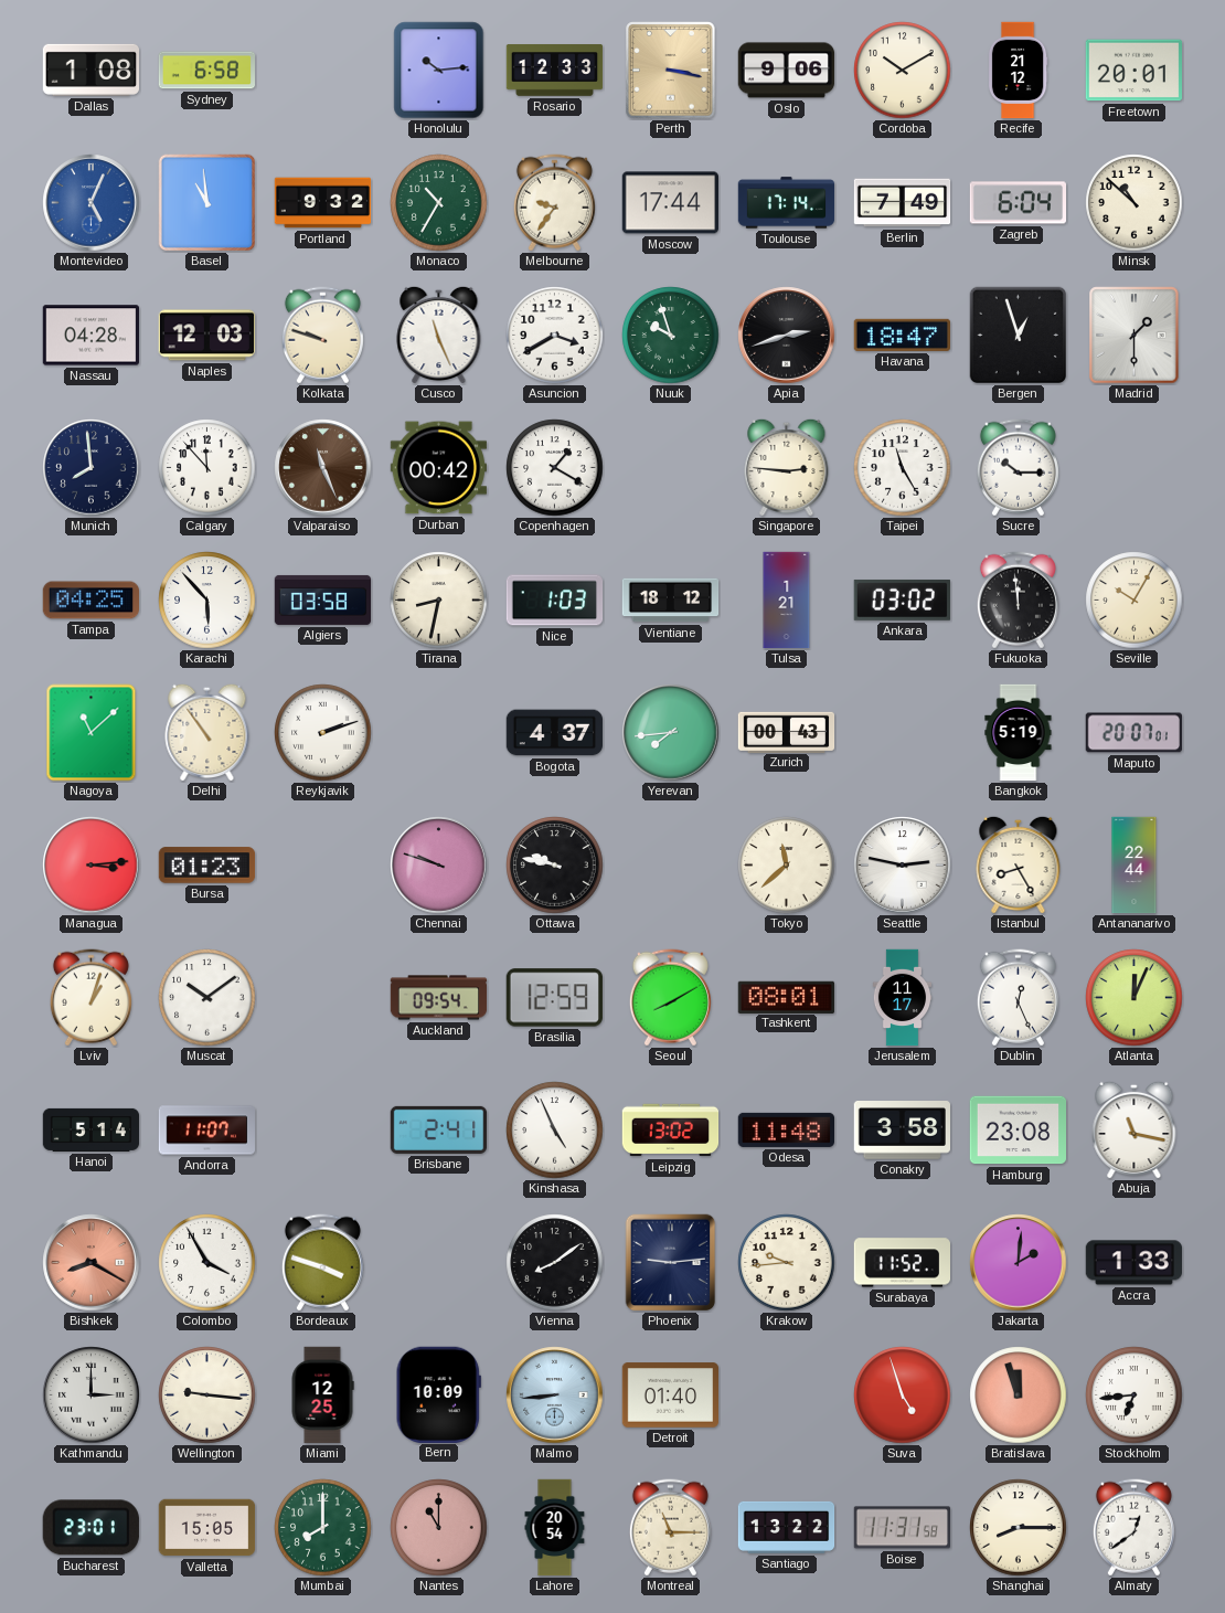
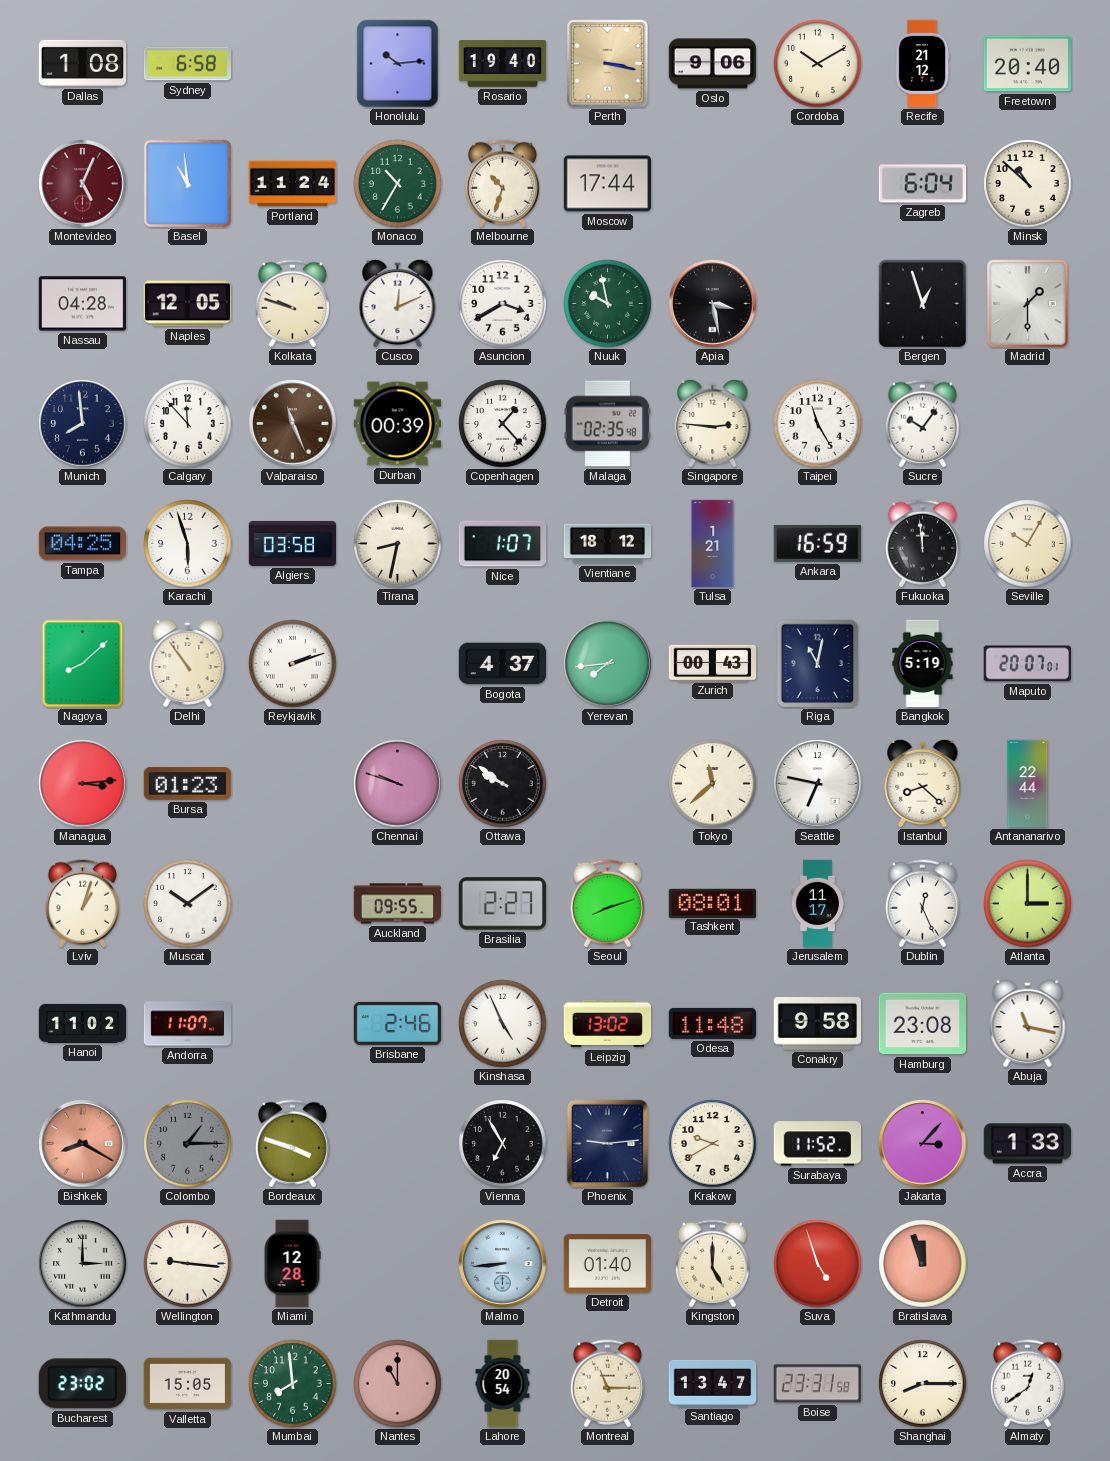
Rosario: 12:33 -> 19:40
Freetown: 20:01 -> 20:40
Montevideo dial: blue -> burgundy
Portland: 9:32 -> 11:24
Melbourne: 9:36 -> 10:33
Toulouse: 17:14 -> none
Berlin: 7:49 -> none
Naples: 12:03 -> 12:05
Cusco: 11:26 -> 12:11
Nuuk: 9:57 -> 9:58
Apia: 2:42 -> 3:28
Havana: 18:47 -> none
Durban: 00:42 -> 00:39
Copenhagen: 1:20 -> 1:23
Malaga: none -> 02:35
Sucre: 10:15 -> 10:06
Karachi: 5:53 -> 5:57
Nice: 1:03 -> 1:07
Ankara: 03:02 -> 16:59
Nagoya: 11:08 -> 8:08
Riga: none -> 11:02
Ottawa: 9:47 -> 9:51
Seattle: 2:47 -> 6:47
Istanbul: 8:25 -> 8:22
Auckland: 09:54 -> 09:55
Brasilia: 12:59 -> 2:27
Seoul: 8:10 -> 8:12
Atlanta: 12:04 -> 3:00
Hanoi: 5:14 -> 11:02
Brisbane: 2:41 -> 2:46
Conakry: 3:58 -> 9:58
Colombo: 3:55 -> 1:15
Colombo dial: white -> grey
Vienna: 8:09 -> 6:55
Krakow: 9:44 -> 9:40
Jakarta: 2:01 -> 3:07
Miami: 12:25 -> 12:28
Bern: 10:09 -> none
Kingston: none -> 5:00
Stockholm: 6:44 -> none
Bucharest: 23:01 -> 23:02
Mumbai: 8:00 -> 7:59
Santiago: 13:22 -> 13:47
Boise: 11:31 -> 23:31
